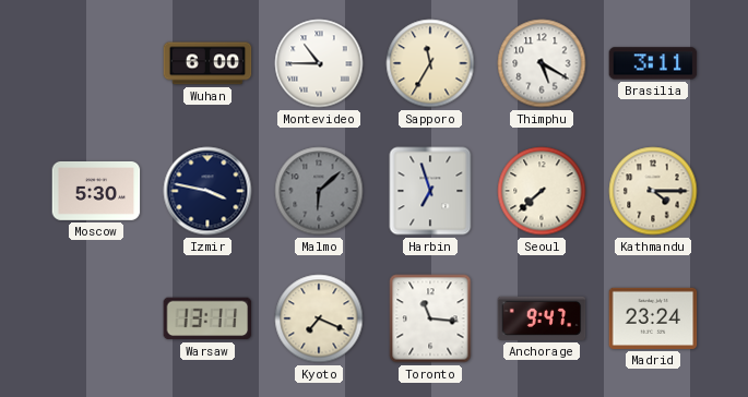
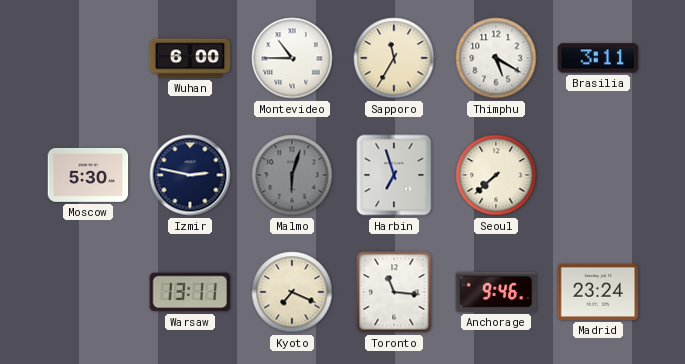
Izmir: 3:47 -> 2:47
Malmo: 6:08 -> 6:03
Kathmandu: 4:15 -> none
Anchorage: 9:47 -> 9:46
